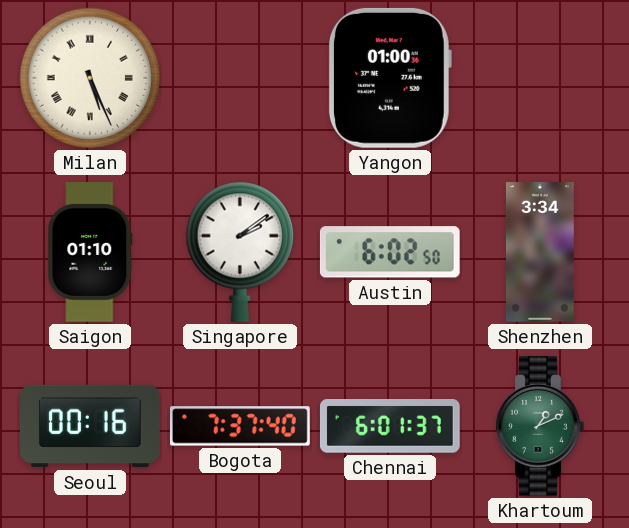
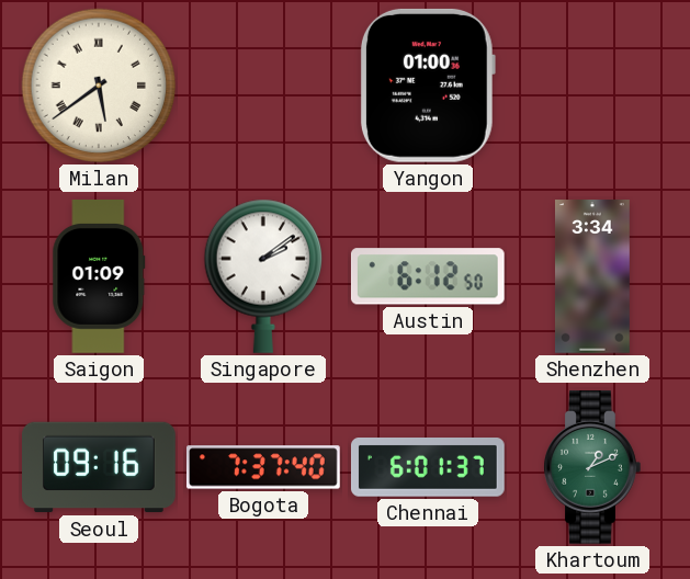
Milan: 5:26 -> 5:39
Saigon: 01:10 -> 01:09
Austin: 6:02 -> 6:12
Seoul: 00:16 -> 09:16
